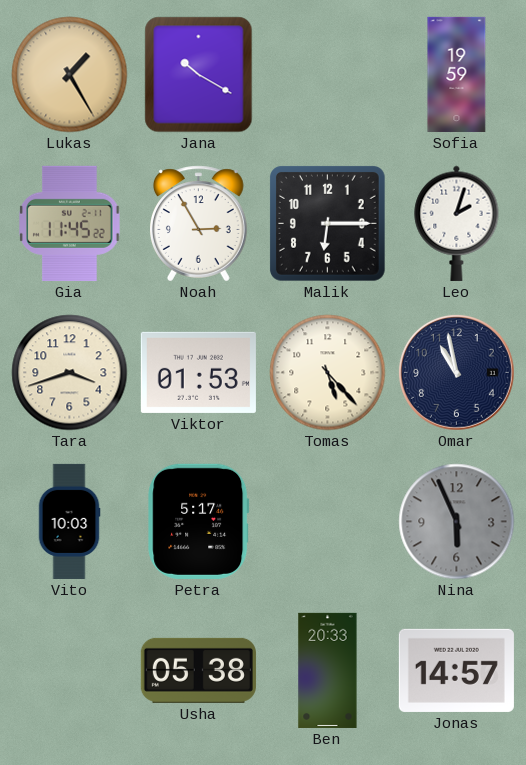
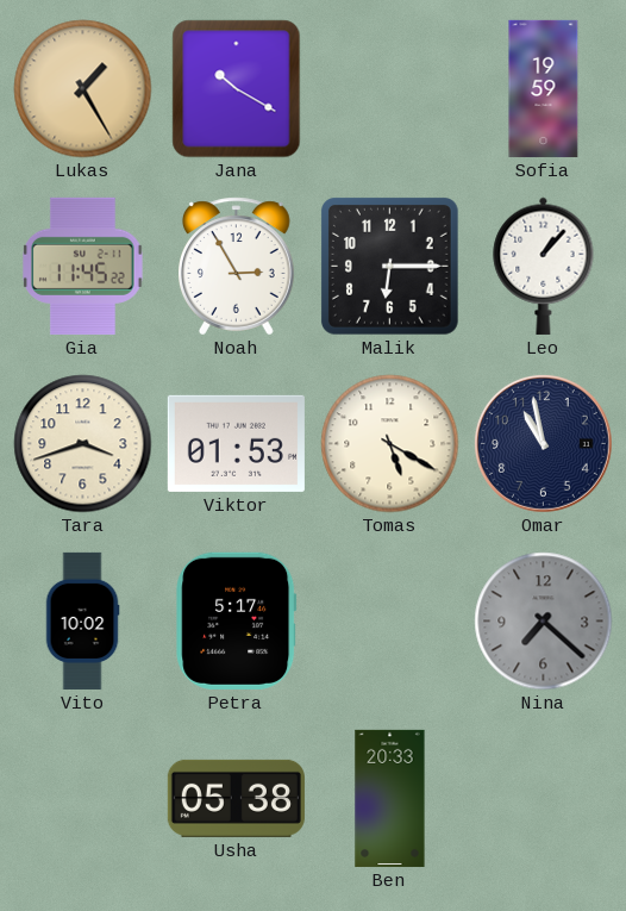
Leo: 2:03 -> 1:07
Tomas: 5:23 -> 5:20
Vito: 10:03 -> 10:02
Nina: 5:56 -> 7:22
Jonas: 14:57 -> none
